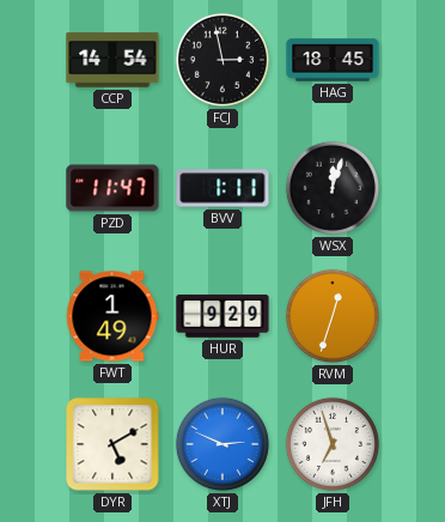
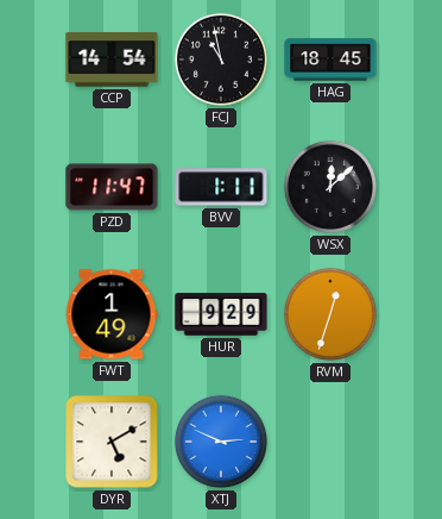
FCJ: 2:58 -> 10:58
WSX: 12:03 -> 12:08
JFH: 6:57 -> none
